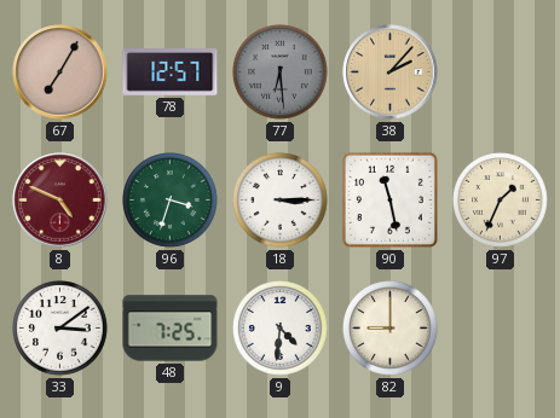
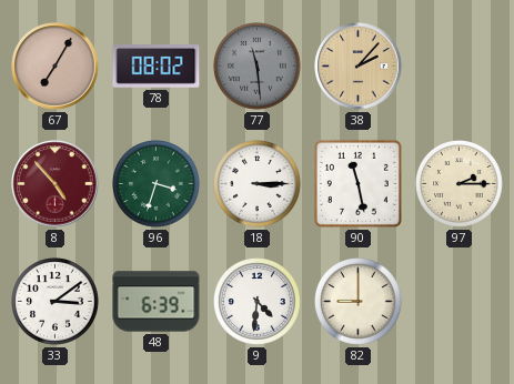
78: 12:57 -> 08:02
77: 6:29 -> 11:29
8: 4:49 -> 4:53
97: 1:34 -> 2:15
48: 7:25 -> 6:39
